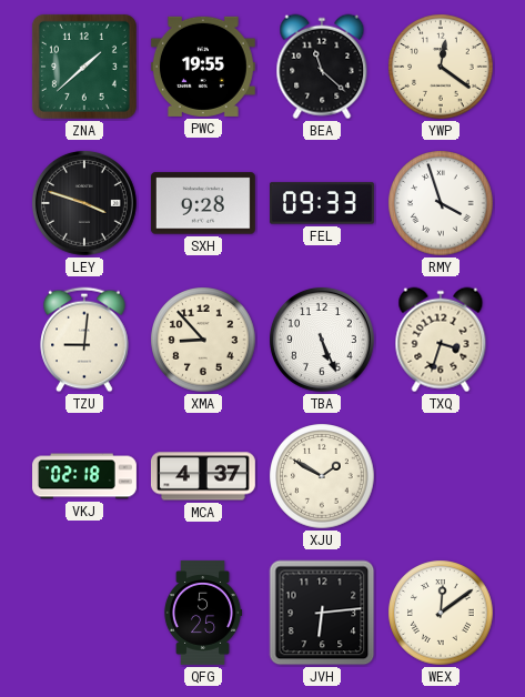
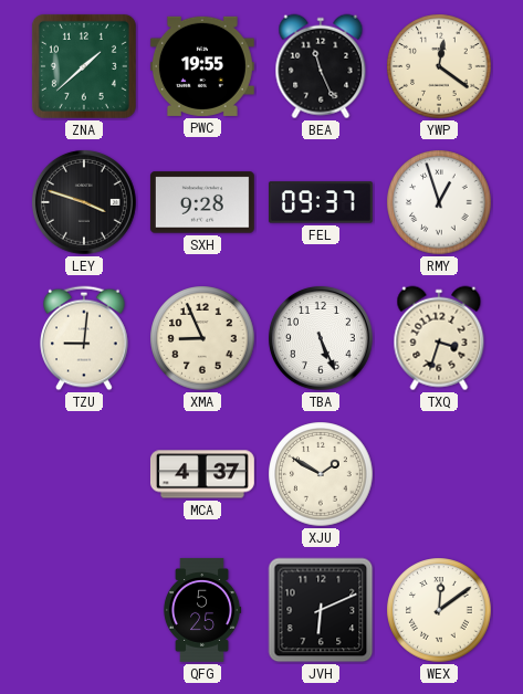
BEA: 11:22 -> 11:26
FEL: 09:33 -> 09:37
RMY: 3:57 -> 12:57
XMA: 8:53 -> 8:56
VKJ: 02:18 -> none
JVH: 6:14 -> 6:11
